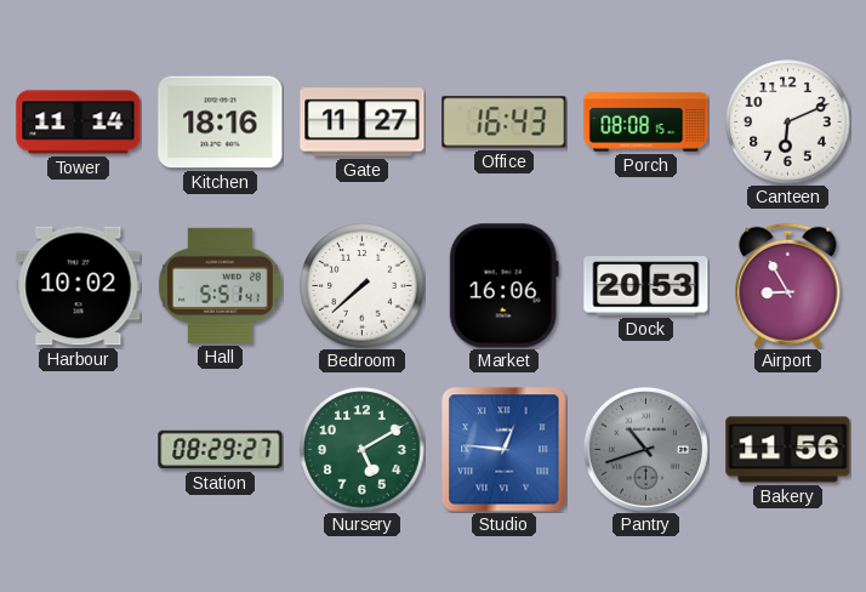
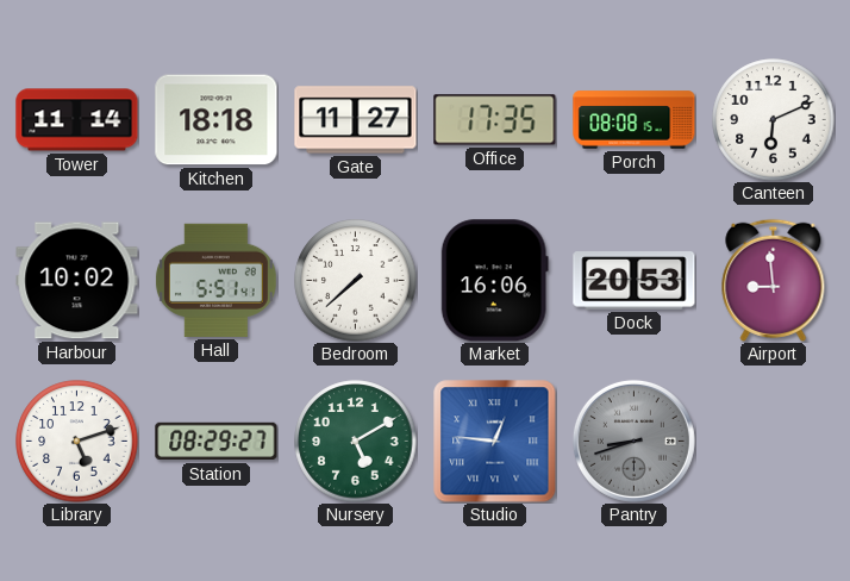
Kitchen: 18:16 -> 18:18
Office: 16:43 -> 17:35
Airport: 8:55 -> 8:59
Library: none -> 5:12
Pantry: 10:42 -> 8:42
Bakery: 11:56 -> none
